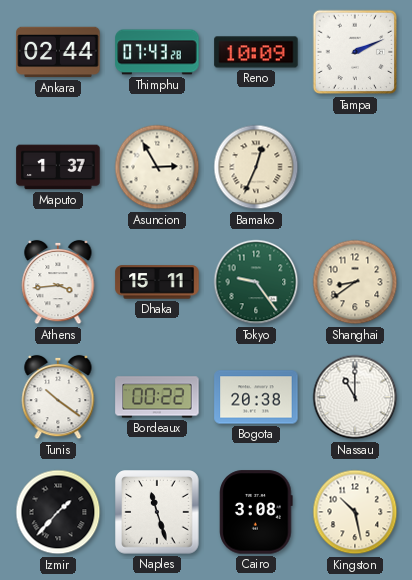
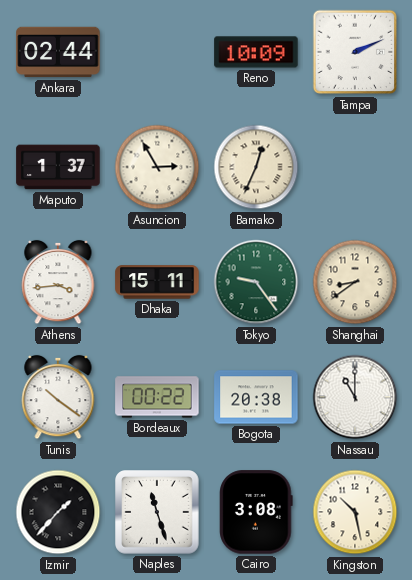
Thimphu: 07:43 -> none
